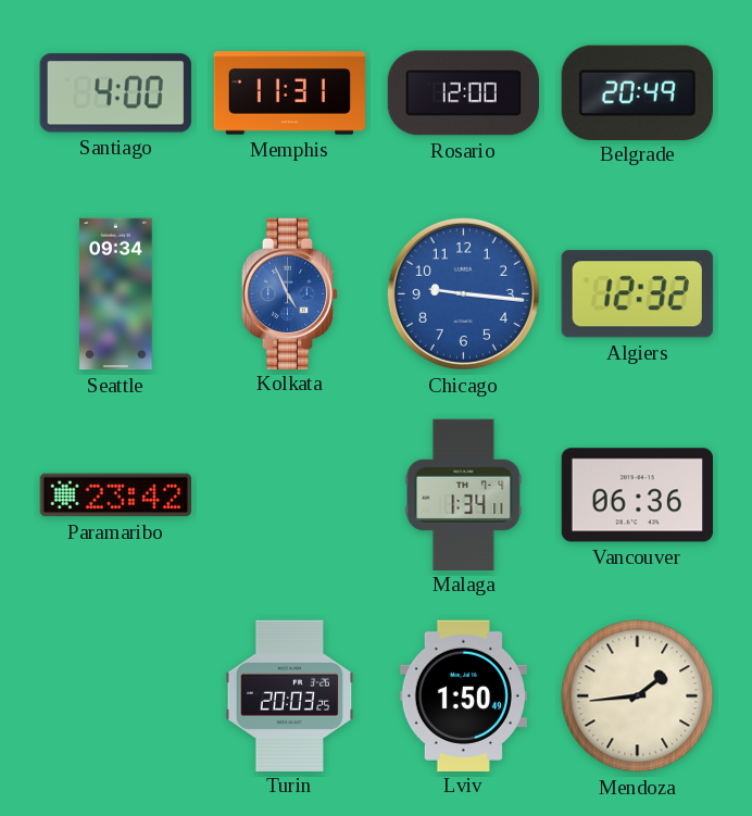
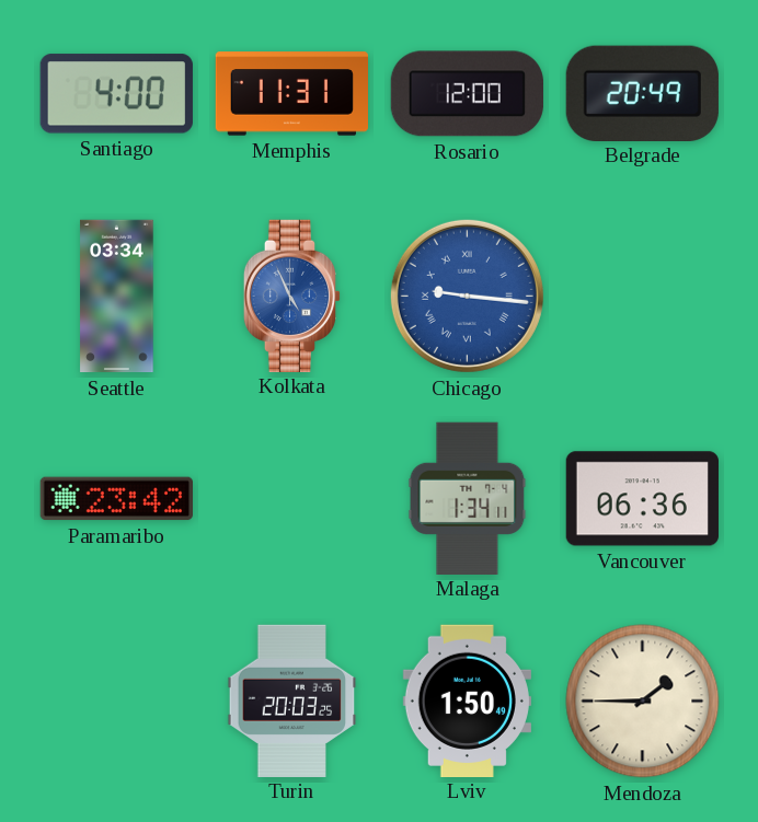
Seattle: 09:34 -> 03:34
Chicago numerals: Arabic -> Roman
Algiers: 12:32 -> none
Mendoza: 1:44 -> 1:45
